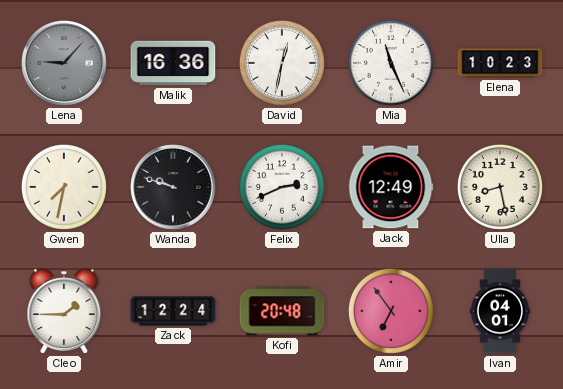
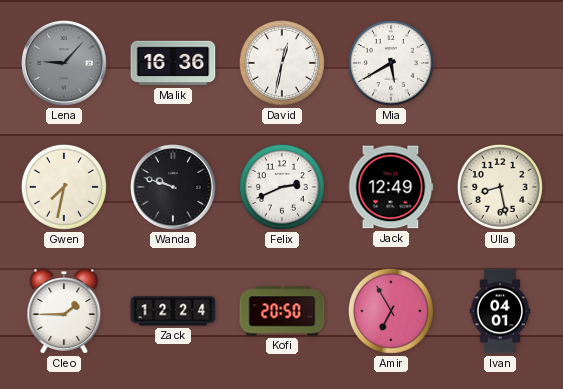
Mia: 11:26 -> 5:40
Elena: 10:23 -> none
Kofi: 20:48 -> 20:50
Amir: 6:54 -> 6:55
